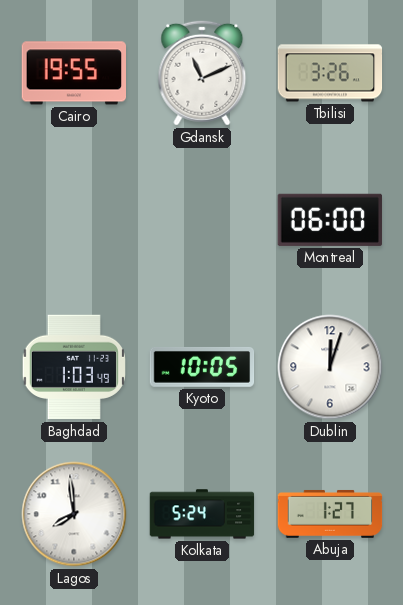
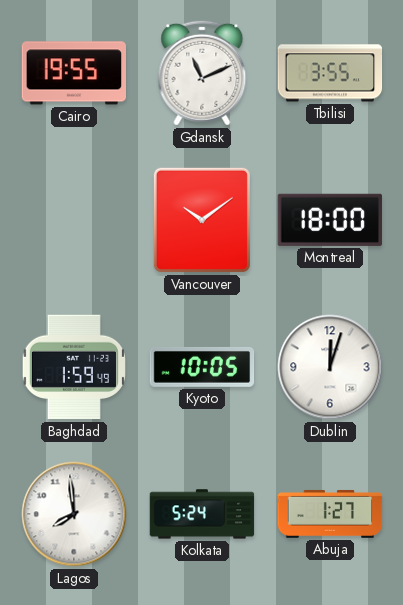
Tbilisi: 3:26 -> 3:55
Vancouver: none -> 10:09
Montreal: 06:00 -> 18:00
Baghdad: 1:03 -> 1:59
